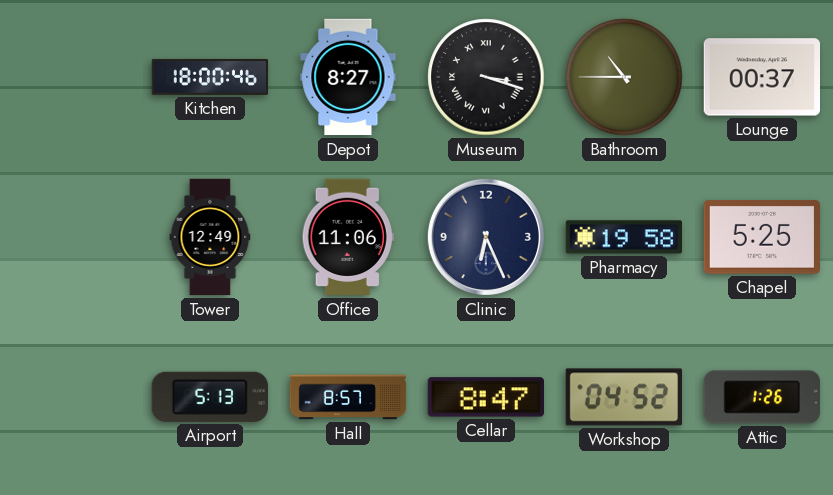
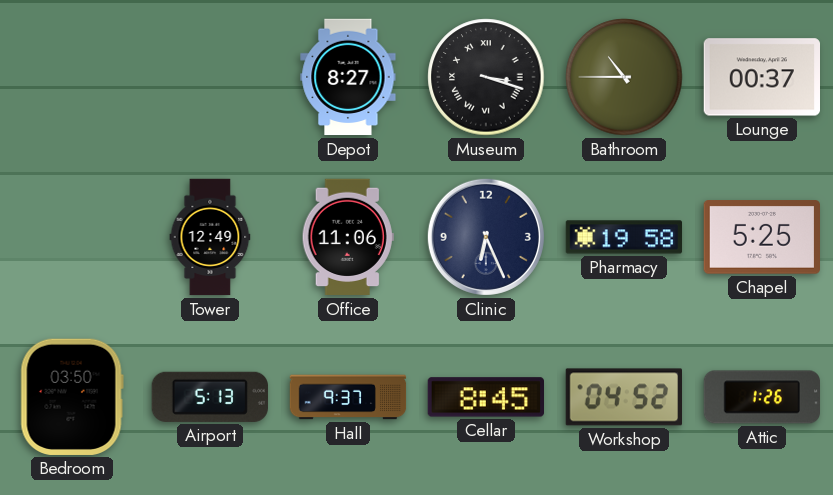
Kitchen: 18:00 -> none
Bedroom: none -> 03:50
Hall: 8:57 -> 9:37
Cellar: 8:47 -> 8:45
